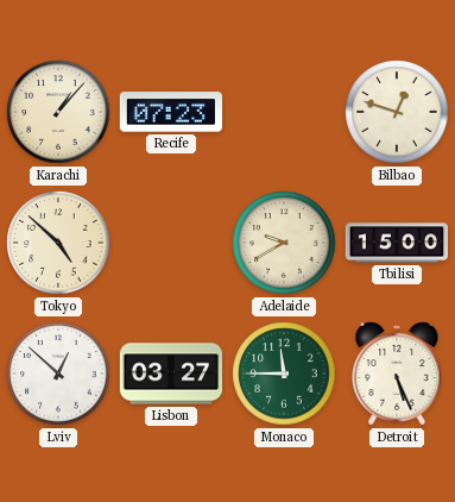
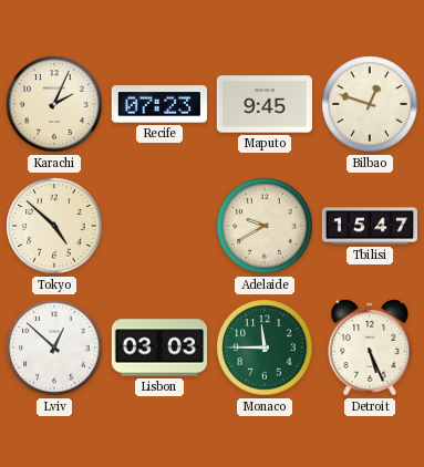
Karachi: 1:07 -> 2:04
Maputo: none -> 9:45
Tbilisi: 15:00 -> 15:47
Lisbon: 03:27 -> 03:03
